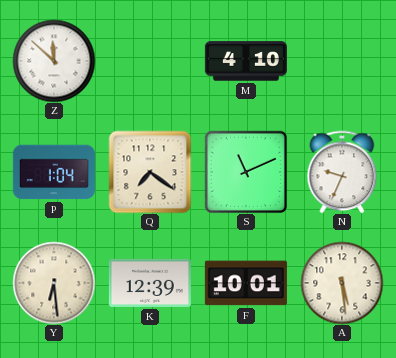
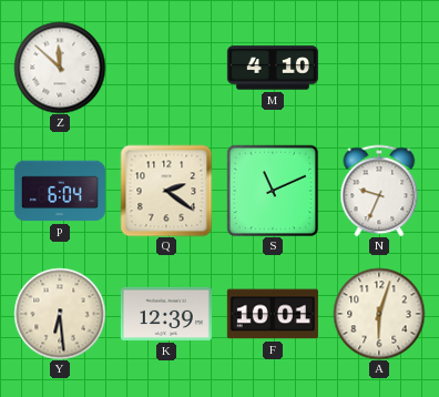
P: 1:04 -> 6:04
Q: 7:21 -> 2:21
A: 5:29 -> 6:03
